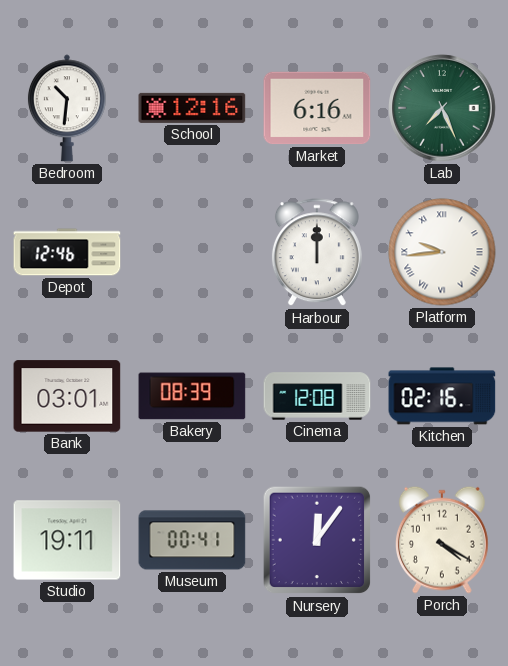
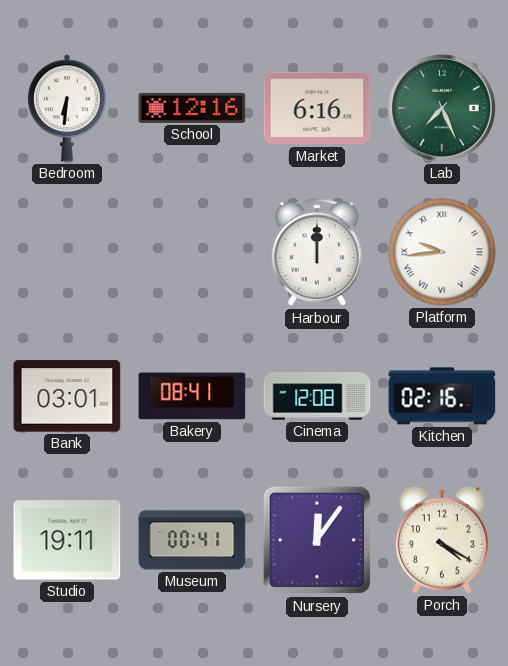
Bedroom: 10:31 -> 6:31
Depot: 12:46 -> none
Bakery: 08:39 -> 08:41
